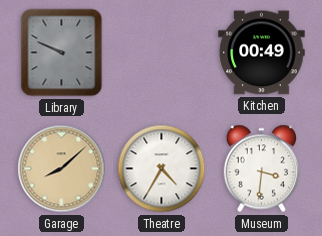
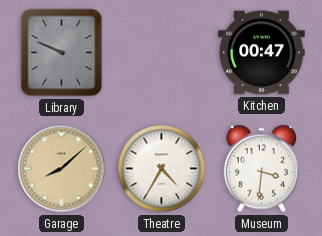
Kitchen: 00:49 -> 00:47
